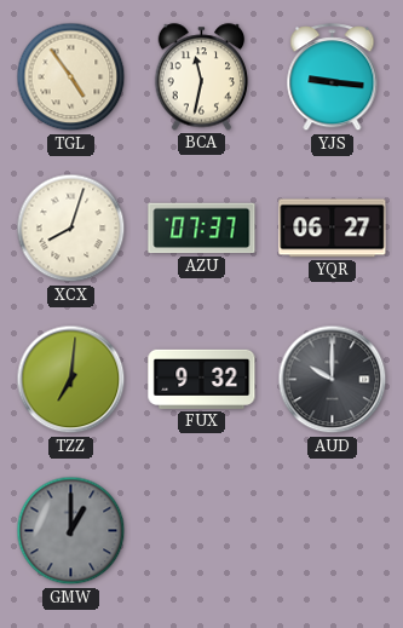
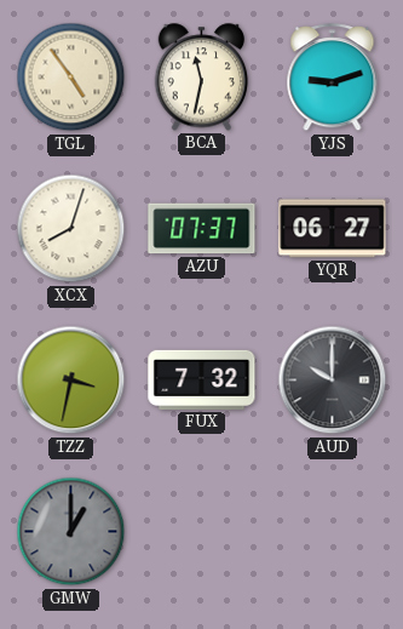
YJS: 9:16 -> 9:12
TZZ: 7:01 -> 3:32
FUX: 9:32 -> 7:32
